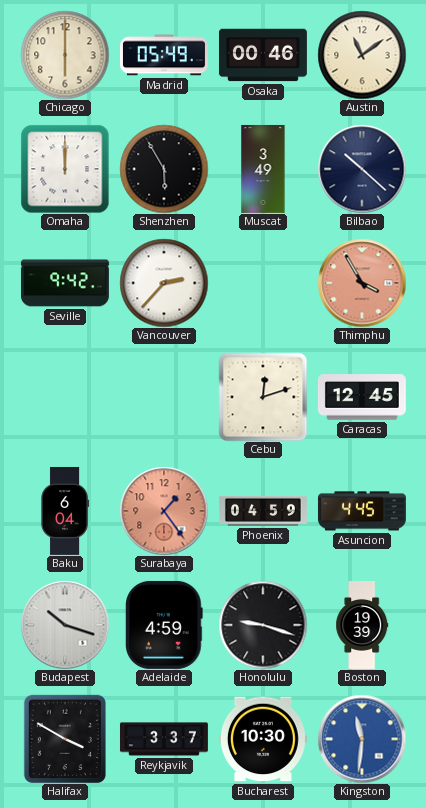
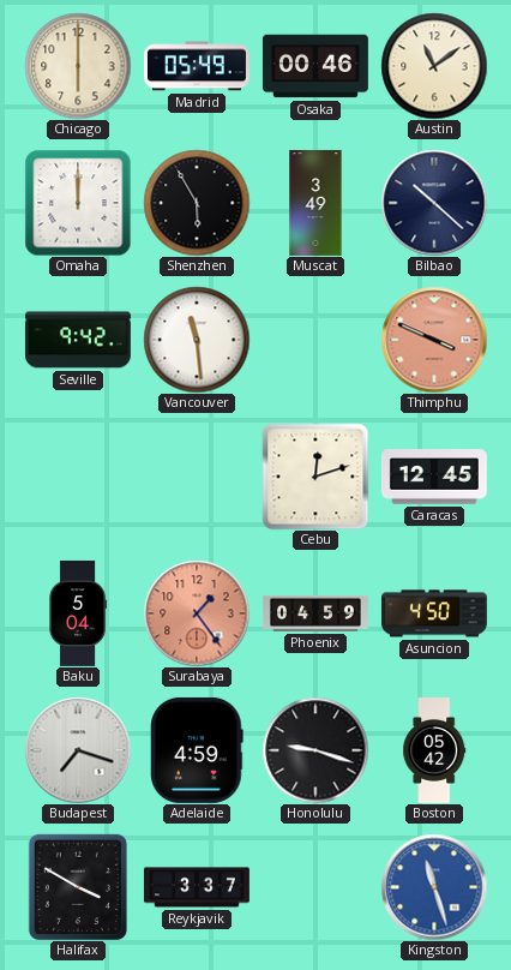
Vancouver: 2:37 -> 11:29
Thimphu: 3:55 -> 3:49
Baku: 6:04 -> 5:04
Asuncion: 4:45 -> 4:50
Budapest: 10:18 -> 7:18
Boston: 19:39 -> 05:42
Bucharest: 10:30 -> none
Kingston: 11:31 -> 11:27
